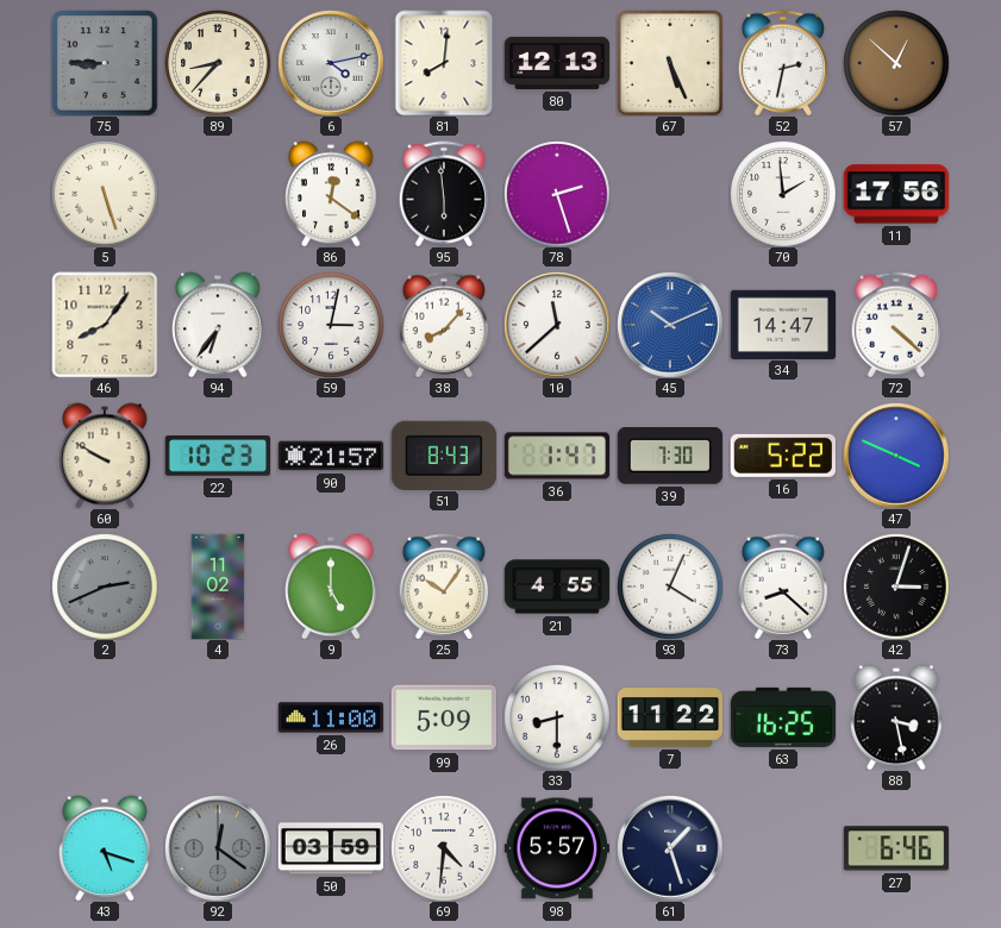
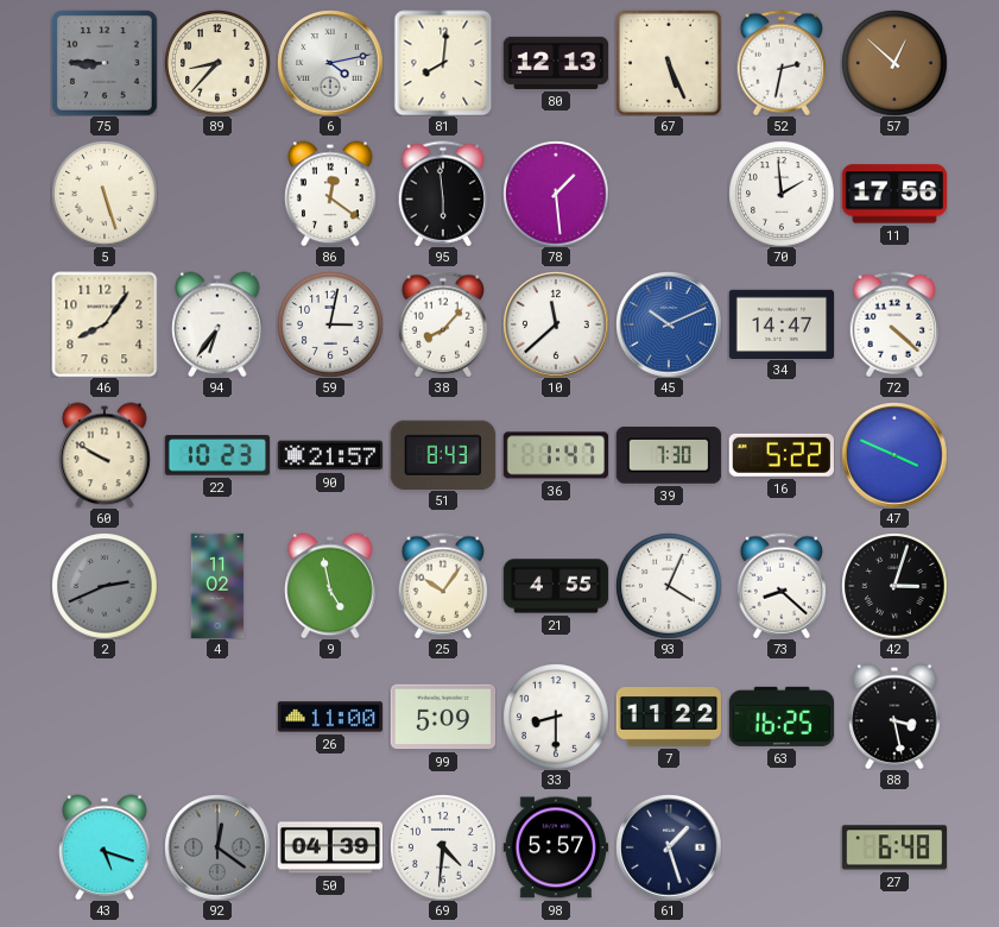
78: 2:27 -> 1:29
9: 5:00 -> 4:58
50: 03:59 -> 04:39
27: 6:46 -> 6:48
